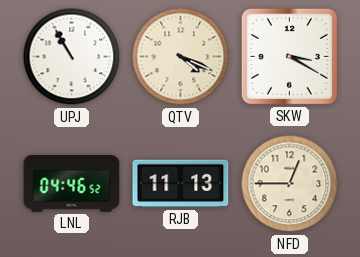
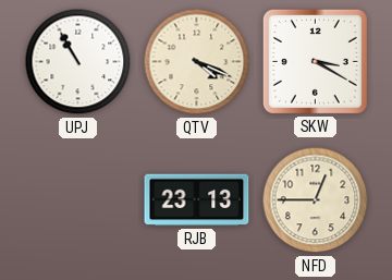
LNL: 04:46 -> none
RJB: 11:13 -> 23:13
